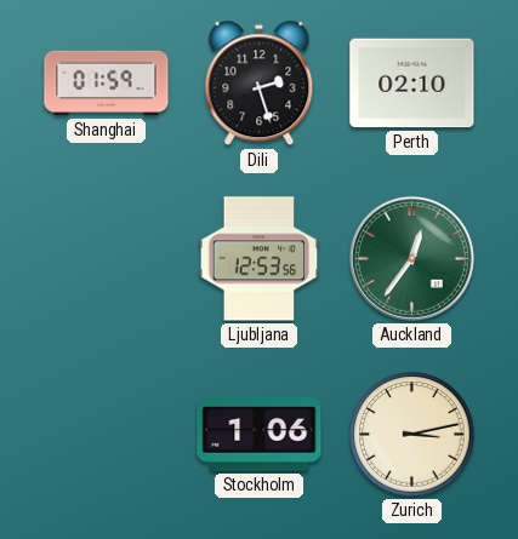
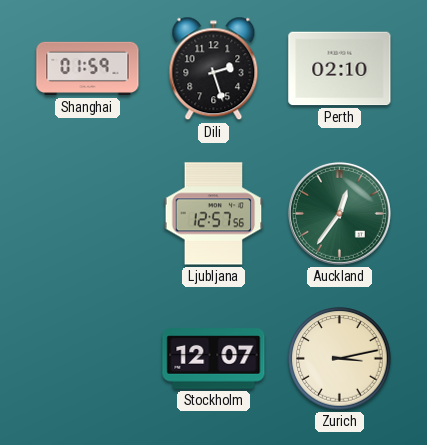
Ljubljana: 12:53 -> 12:57
Stockholm: 1:06 -> 12:07
